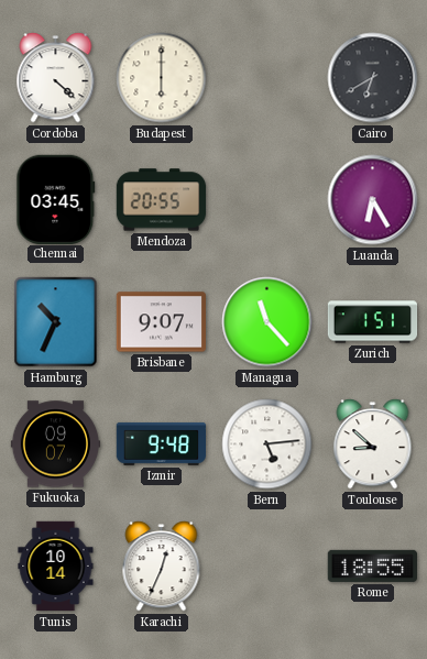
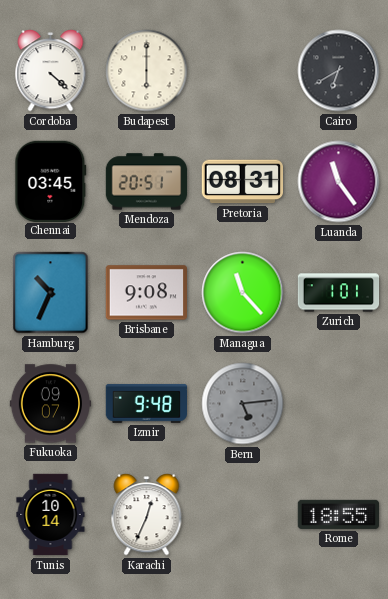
Mendoza: 20:55 -> 20:51
Pretoria: none -> 08:31
Luanda: 6:25 -> 11:24
Brisbane: 9:07 -> 9:08
Zurich: 1:51 -> 1:01
Bern dial: white -> grey
Toulouse: 8:52 -> none
